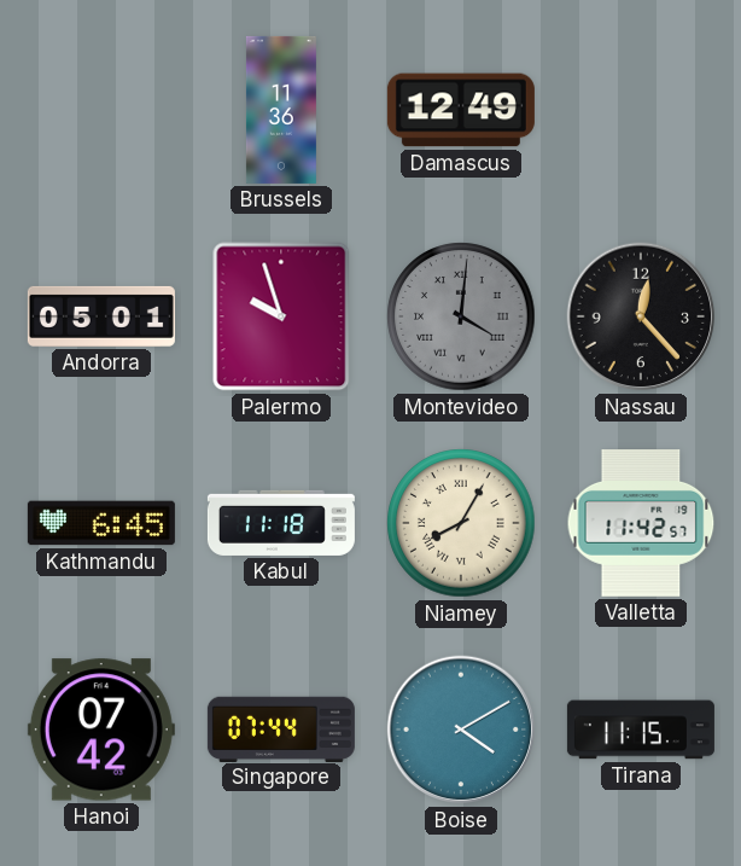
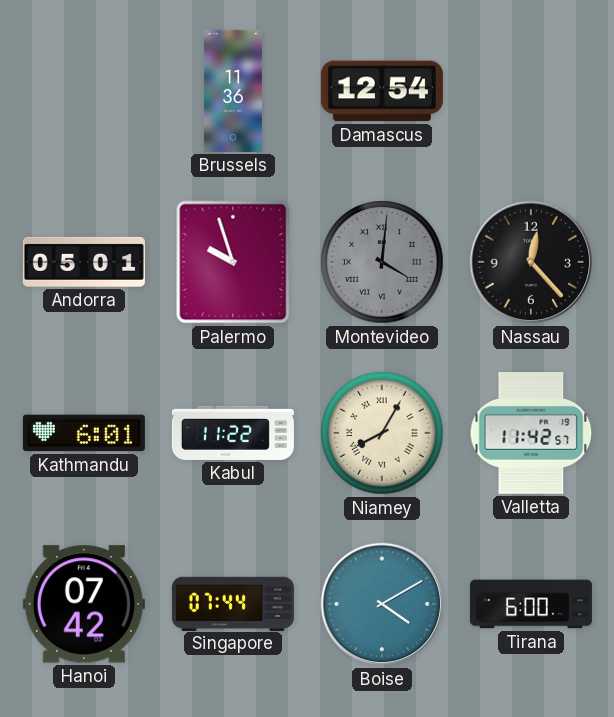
Damascus: 12:49 -> 12:54
Kathmandu: 6:45 -> 6:01
Kabul: 11:18 -> 11:22
Tirana: 11:15 -> 6:00
